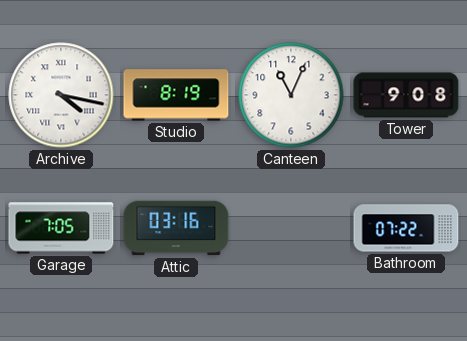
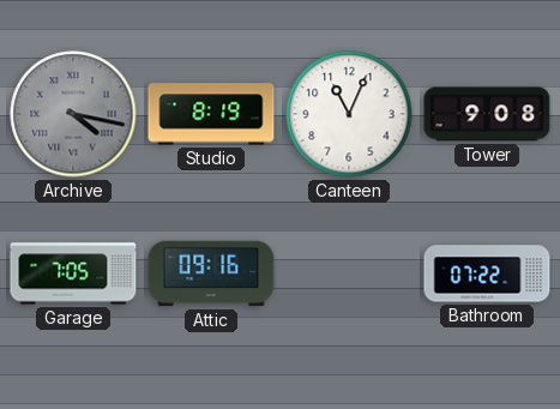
Archive dial: white -> grey
Attic: 03:16 -> 09:16
